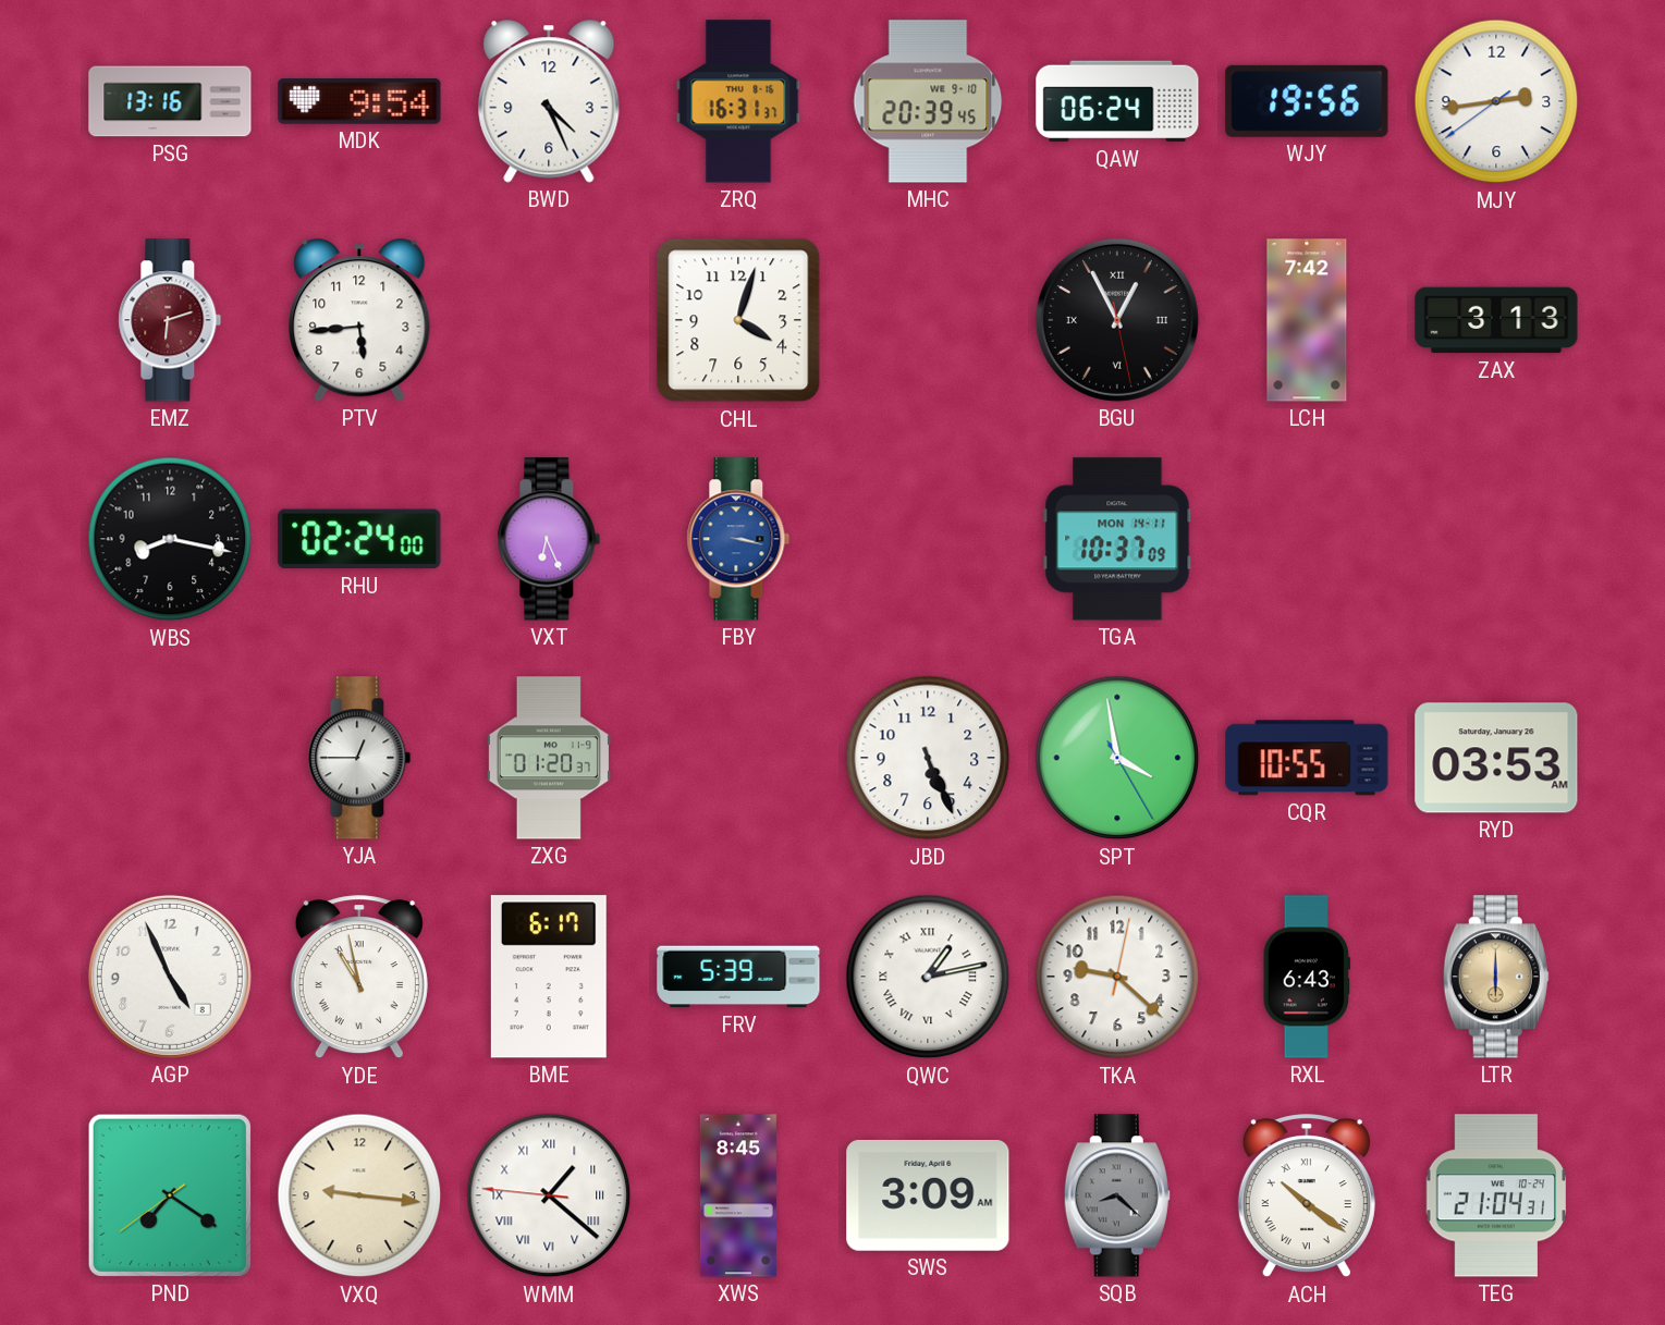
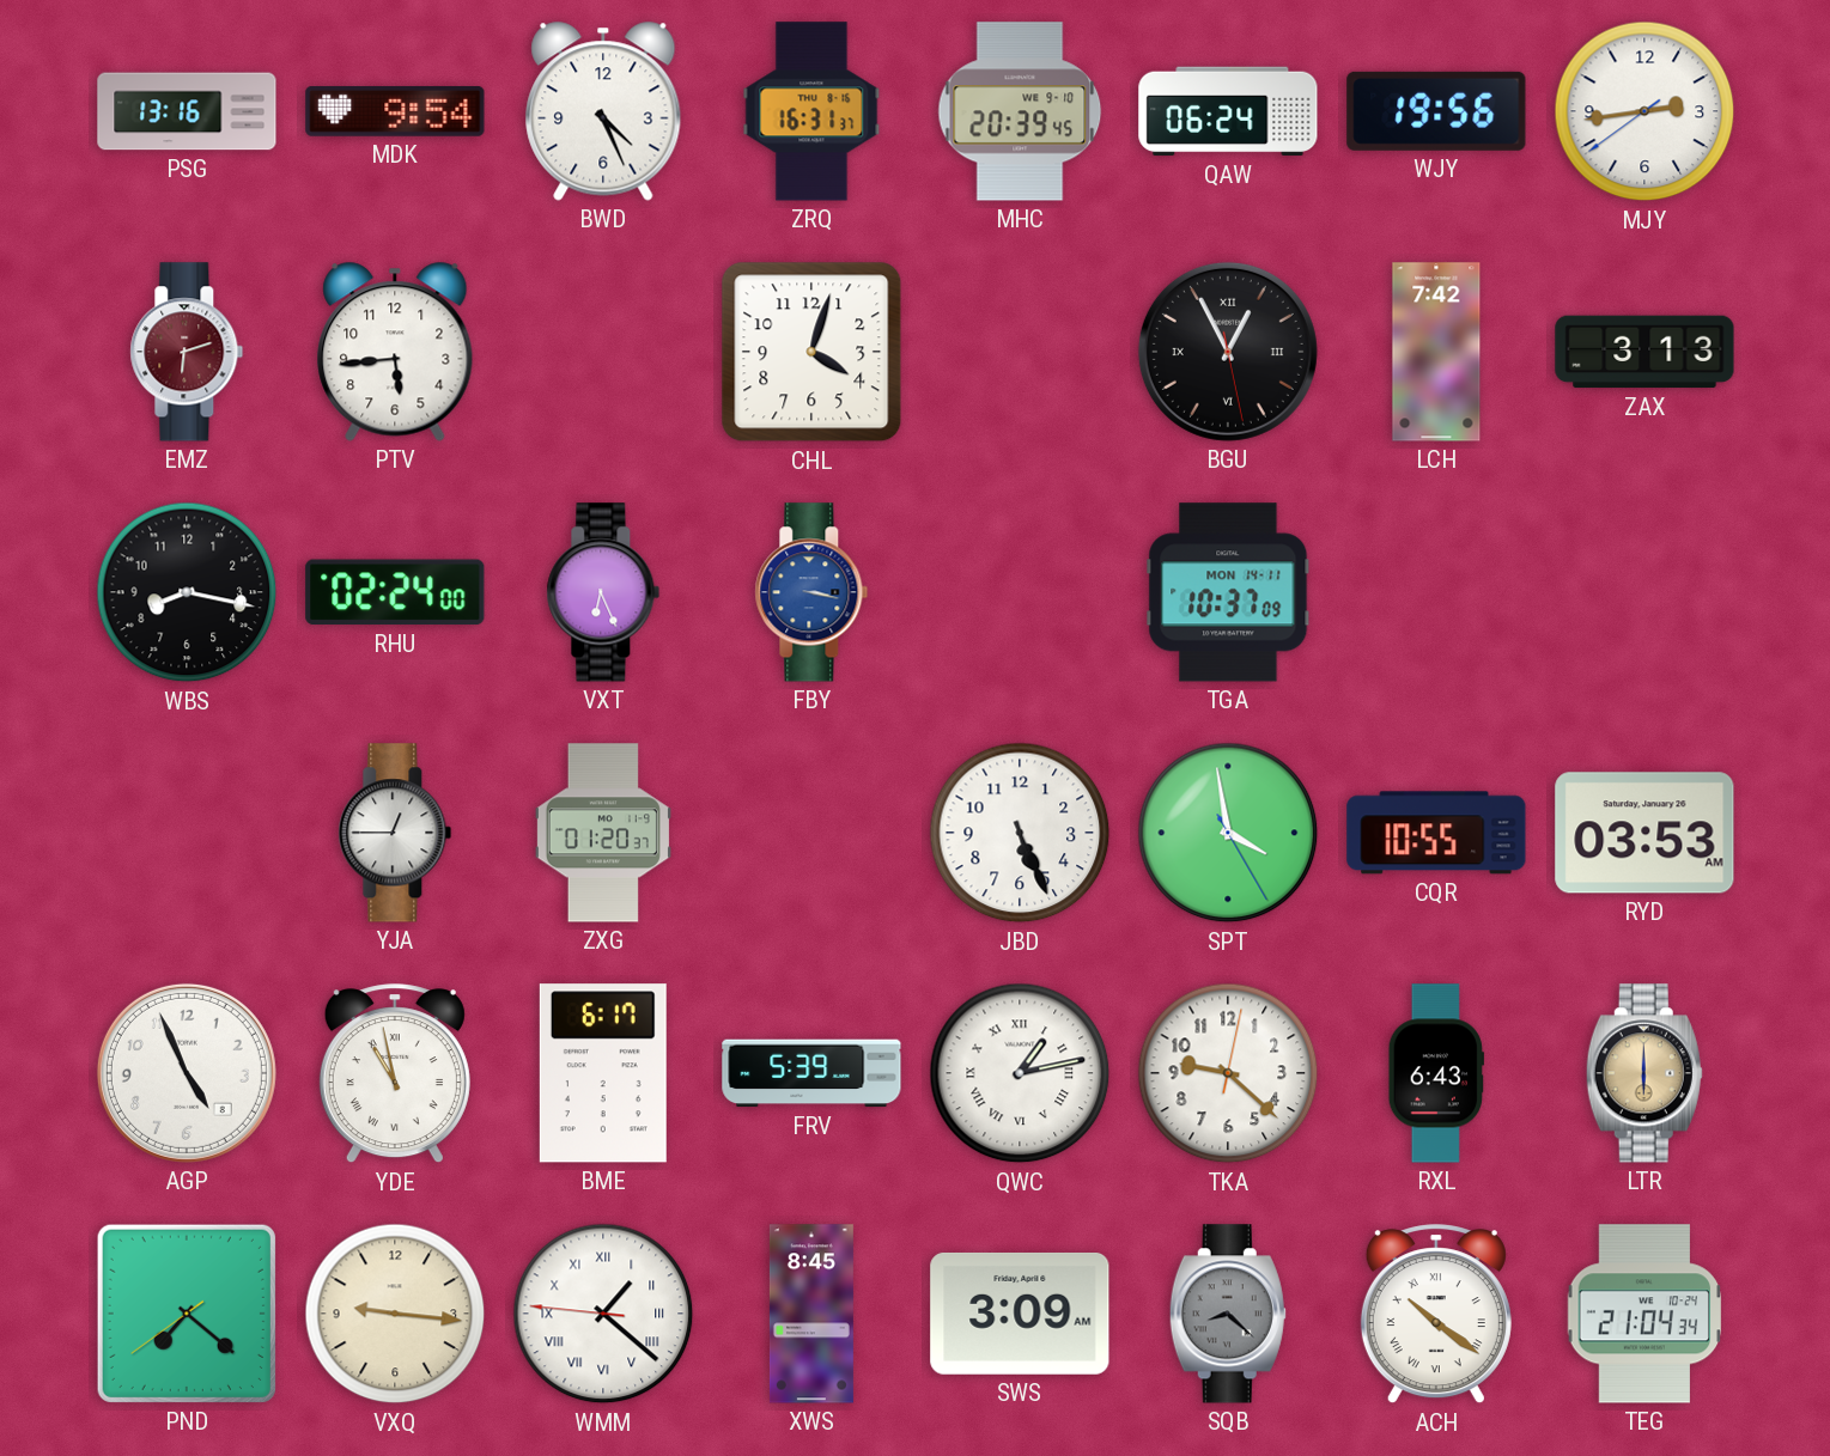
PND: 7:20 -> 7:21
TEG: 21:04:31 -> 21:04:34
